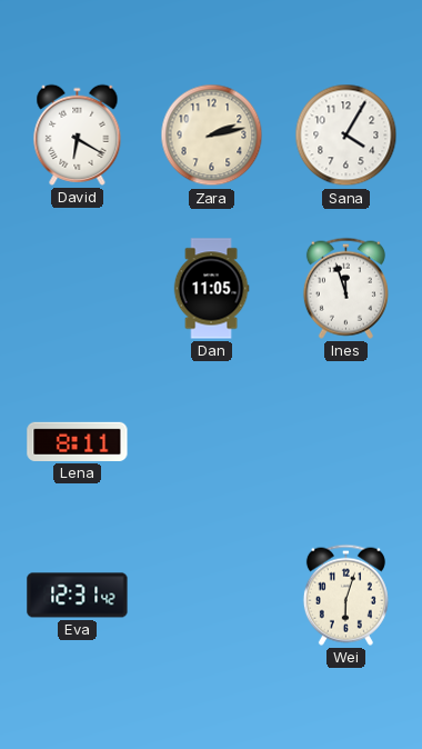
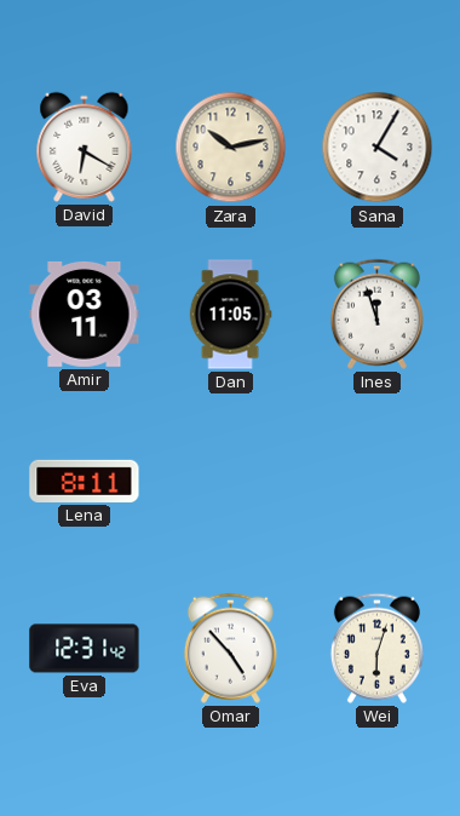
Zara: 2:13 -> 10:13
Amir: none -> 03:11
Omar: none -> 4:53
